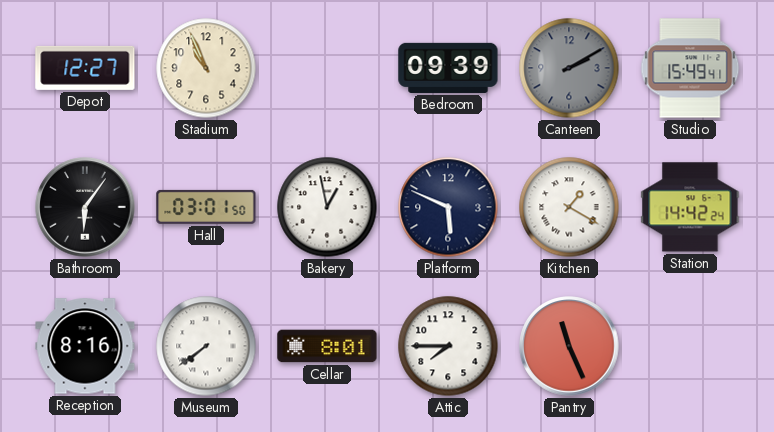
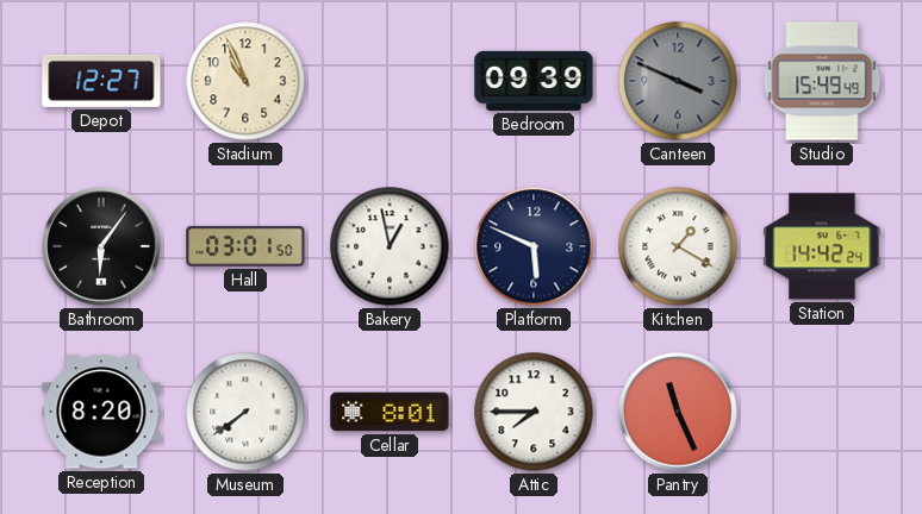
Canteen: 2:10 -> 3:49
Studio: 15:49:41 -> 15:49:49
Reception: 8:16 -> 8:20
